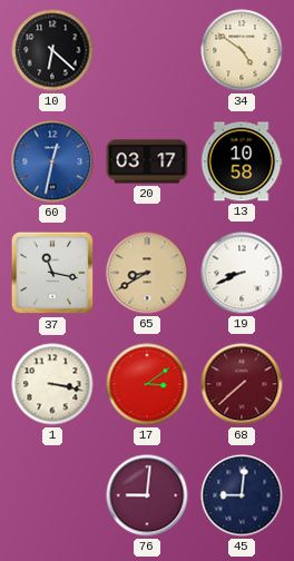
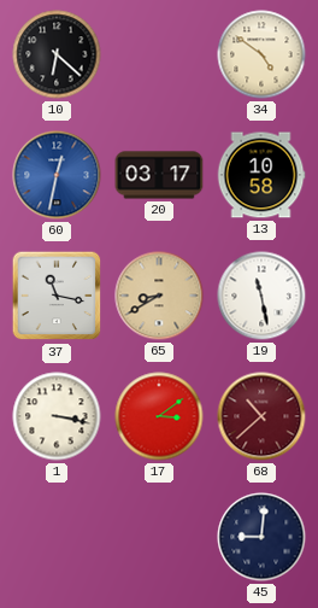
19: 8:41 -> 11:28
68: 7:38 -> 10:38
76: 9:01 -> none
